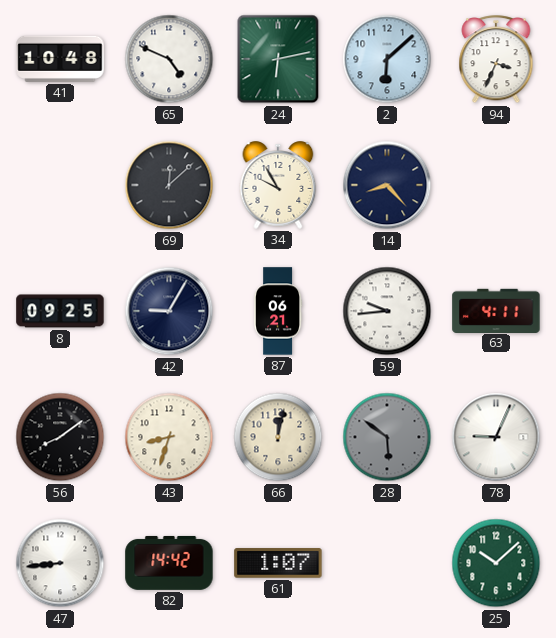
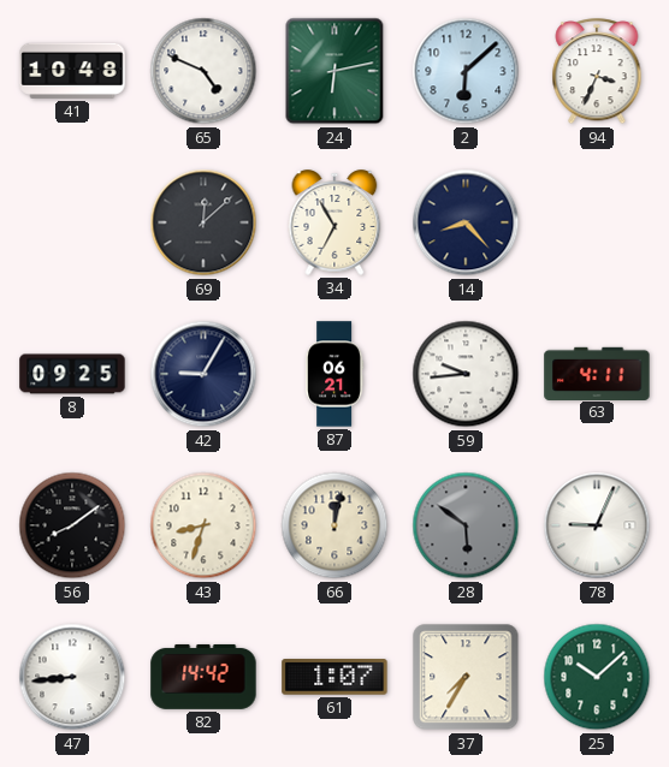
34: 9:55 -> 6:55
37: none -> 7:35
